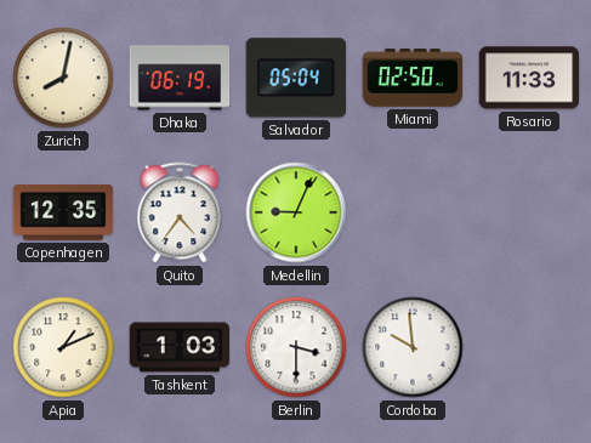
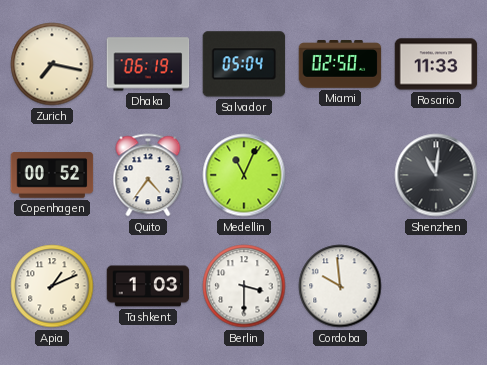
Zurich: 8:02 -> 7:17
Copenhagen: 12:35 -> 00:52
Medellin: 9:04 -> 11:04
Shenzhen: none -> 11:01
